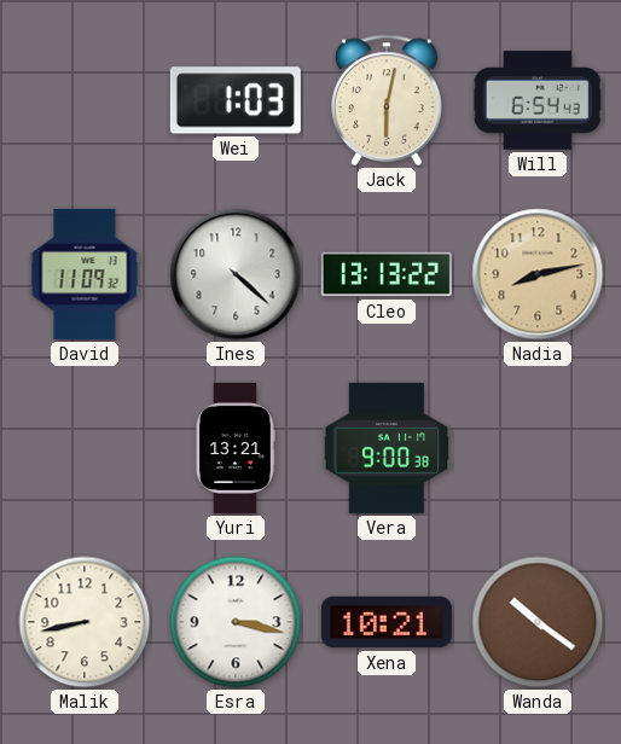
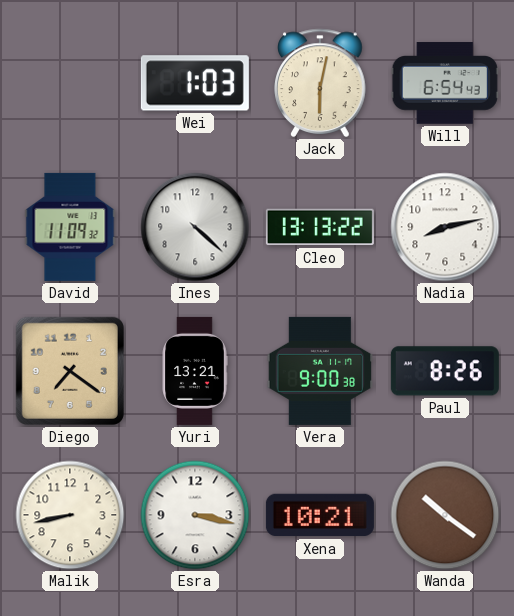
Nadia dial: champagne -> white
Diego: none -> 7:21
Paul: none -> 8:26
